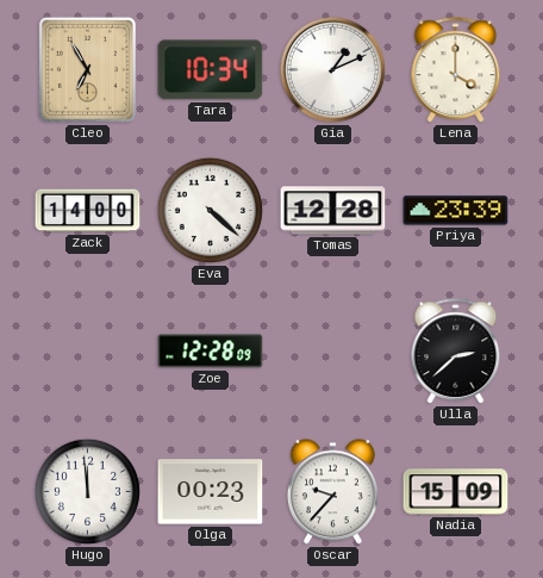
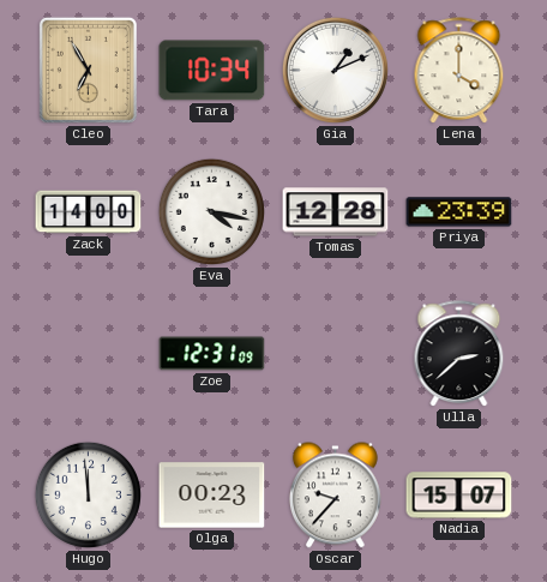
Eva: 4:22 -> 4:17
Zoe: 12:28 -> 12:31
Nadia: 15:09 -> 15:07
